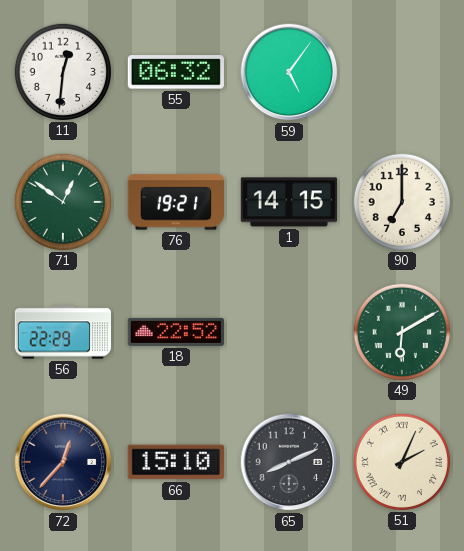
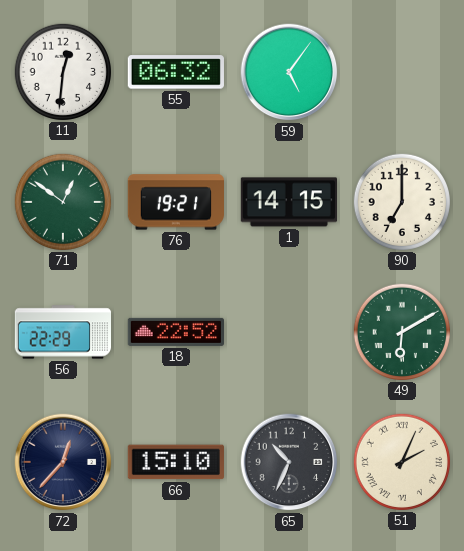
65: 8:11 -> 10:34
